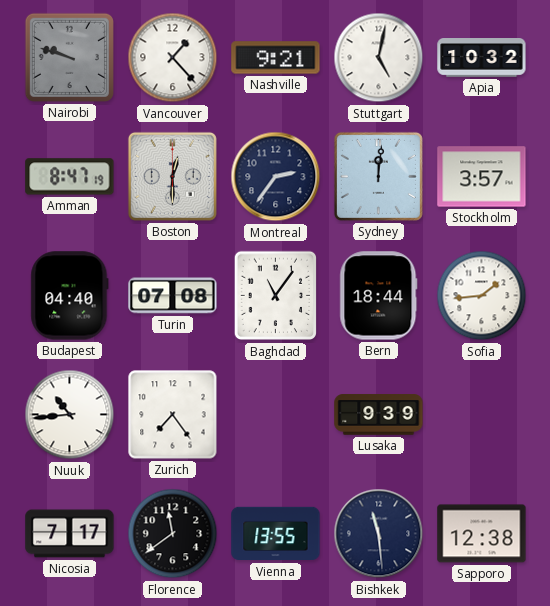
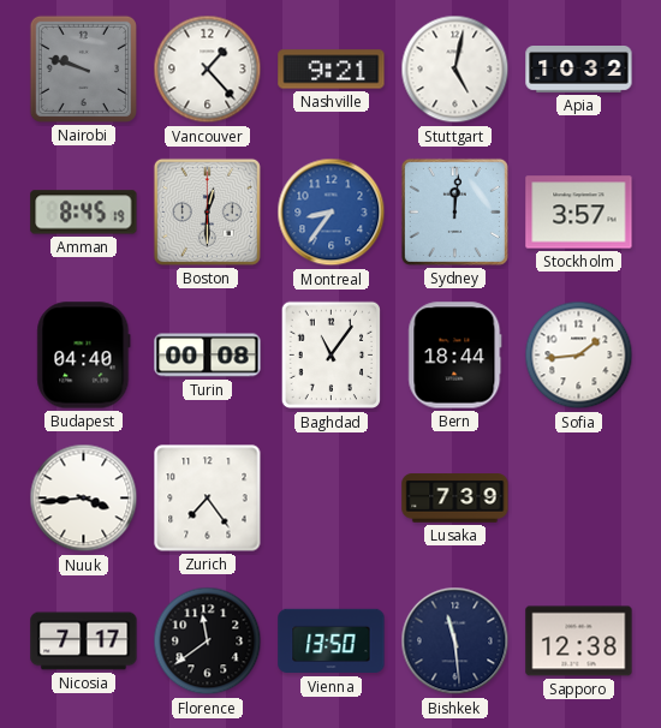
Amman: 8:47 -> 8:45
Montreal: 2:36 -> 8:36
Montreal dial: navy -> blue
Turin: 07:08 -> 00:08
Nuuk: 10:44 -> 3:44
Lusaka: 9:39 -> 7:39
Vienna: 13:55 -> 13:50
